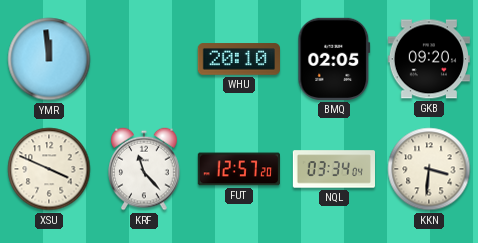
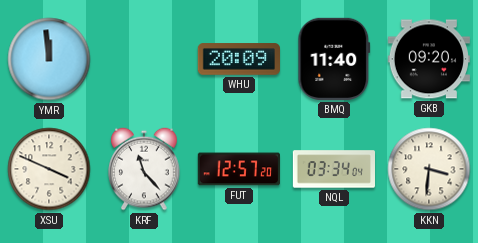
WHU: 20:10 -> 20:09
BMQ: 02:05 -> 11:40
